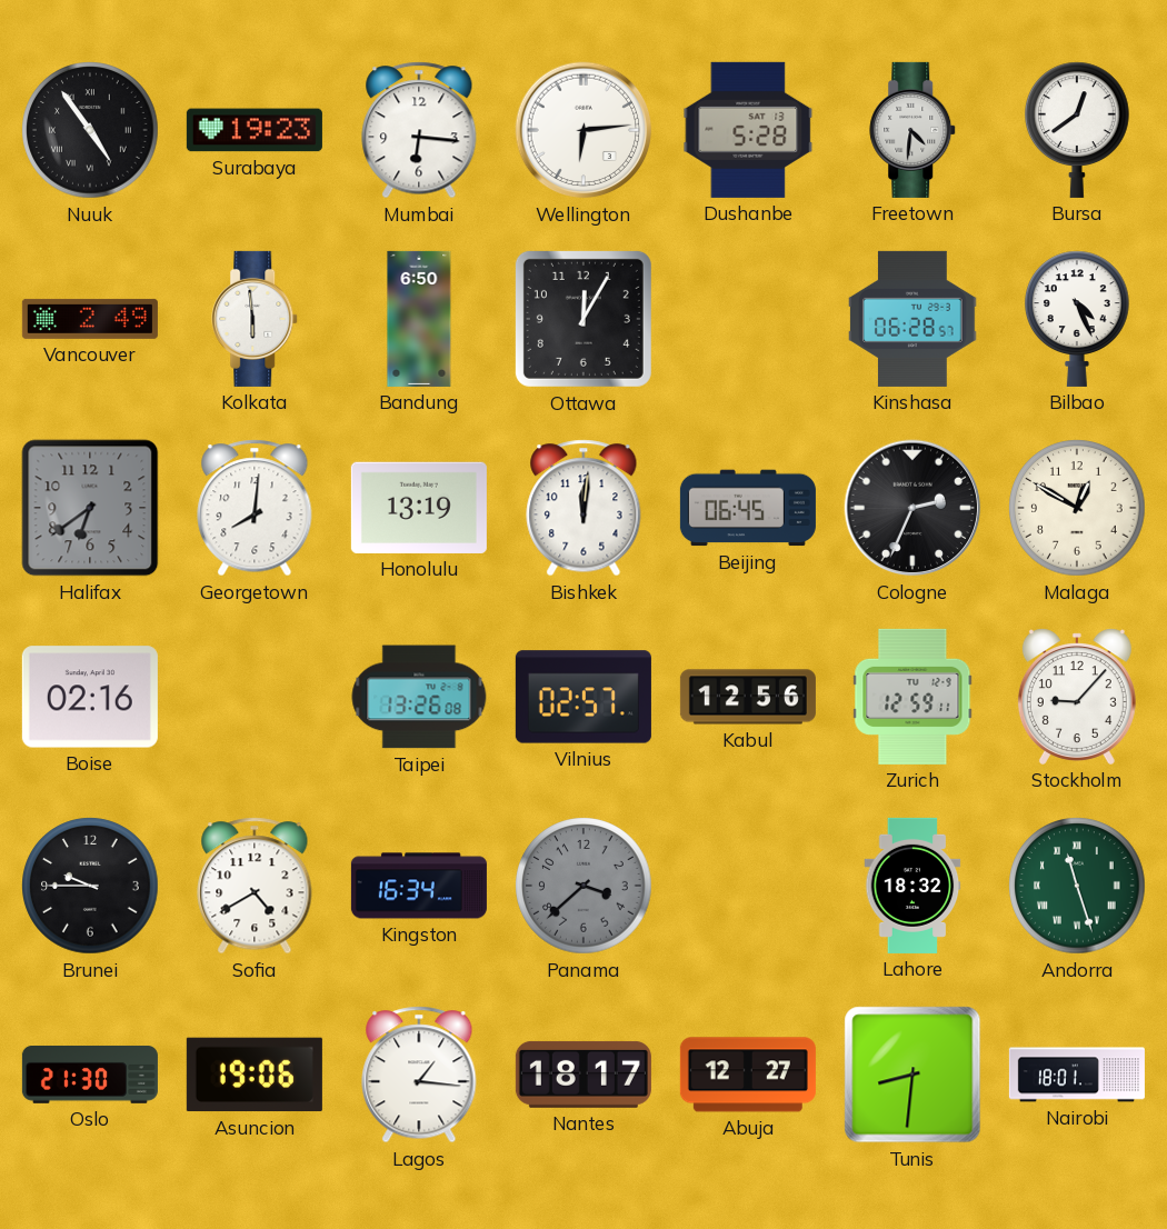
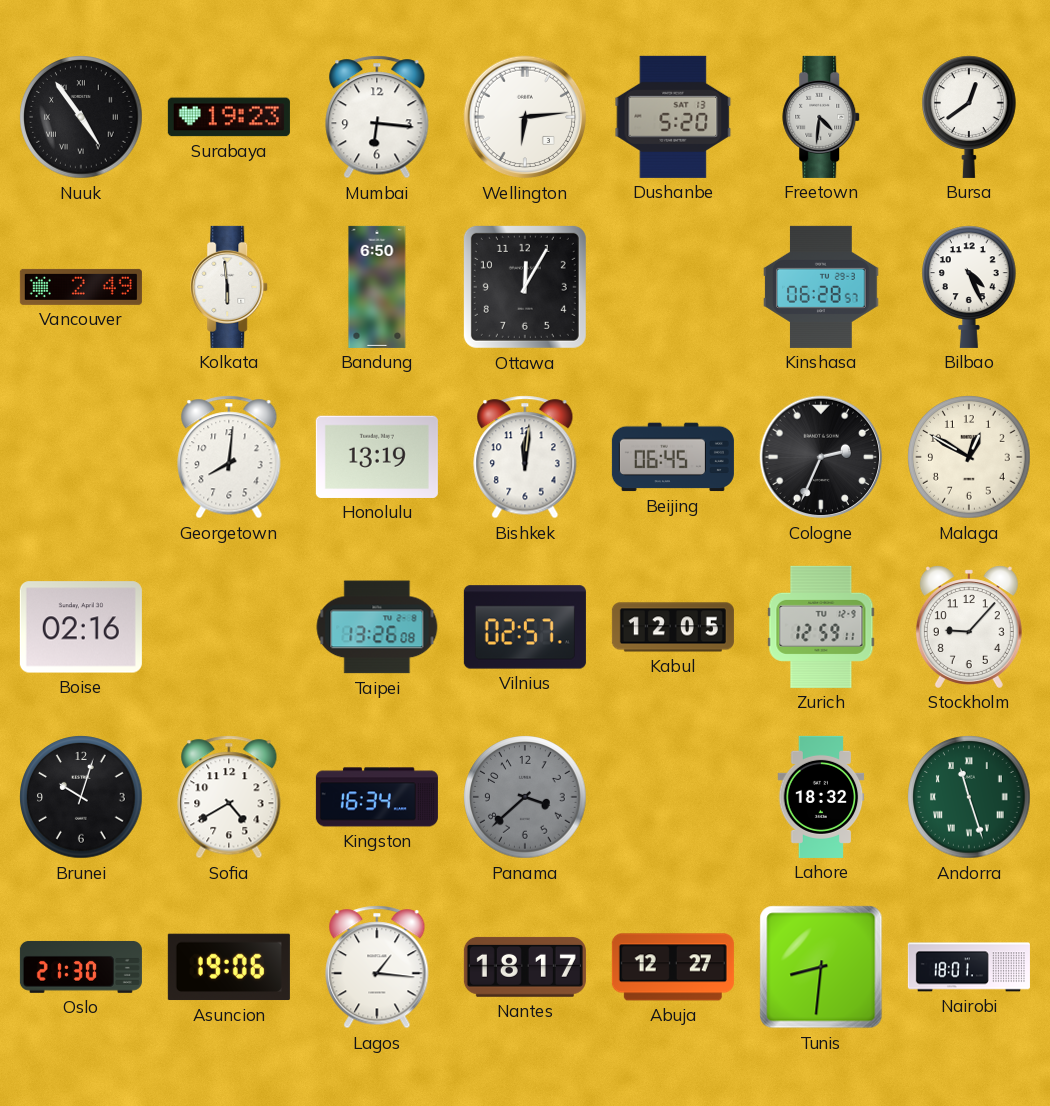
Dushanbe: 5:28 -> 5:20
Halifax: 6:39 -> none
Kabul: 12:56 -> 12:05
Brunei: 9:45 -> 10:03
